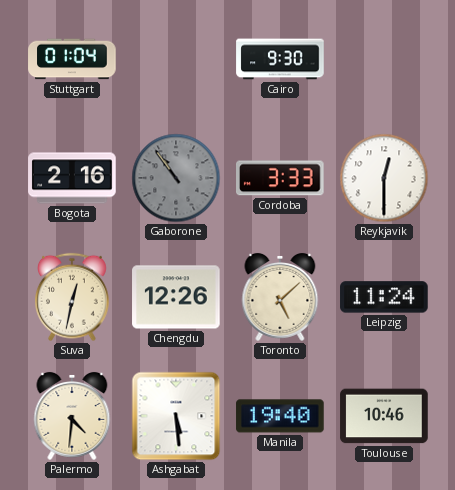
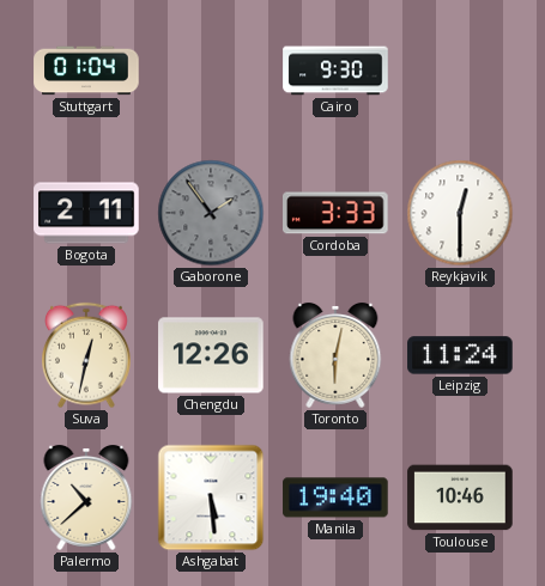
Bogota: 2:16 -> 2:11
Gaborone: 10:54 -> 1:54
Toronto: 5:08 -> 6:02
Palermo: 4:31 -> 10:38
